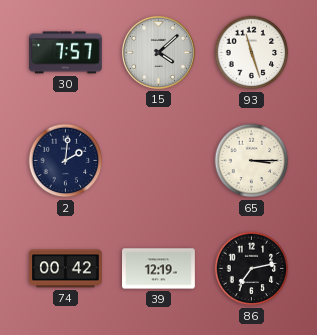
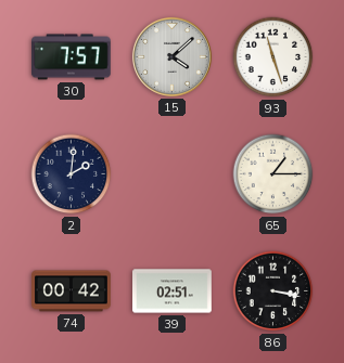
65: 3:15 -> 1:15
39: 12:19 -> 02:51
86: 7:13 -> 3:17
